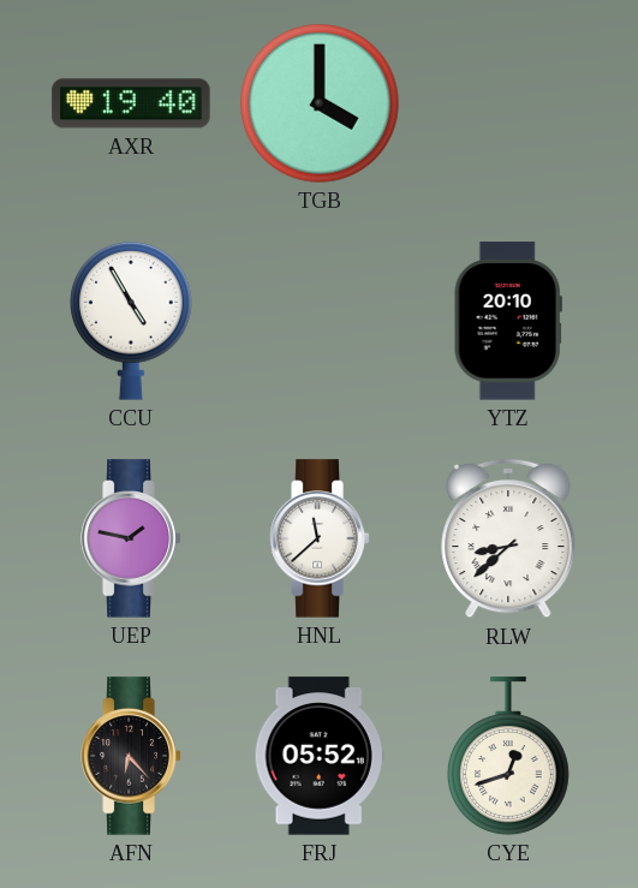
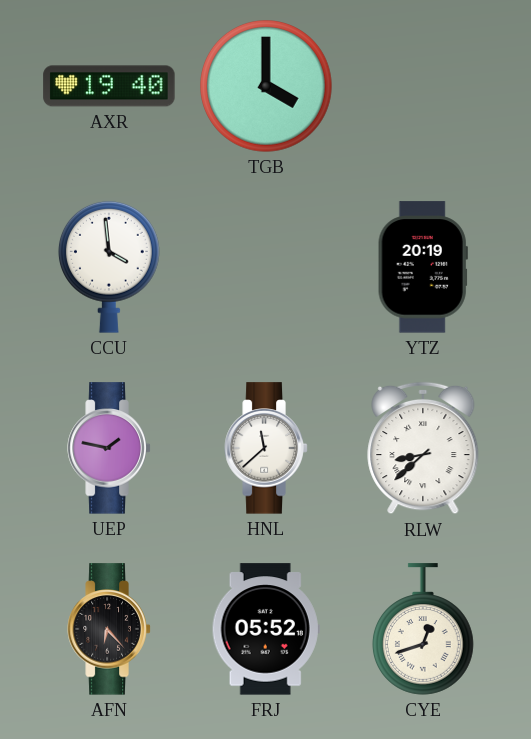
CCU: 4:55 -> 3:59
YTZ: 20:10 -> 20:19
